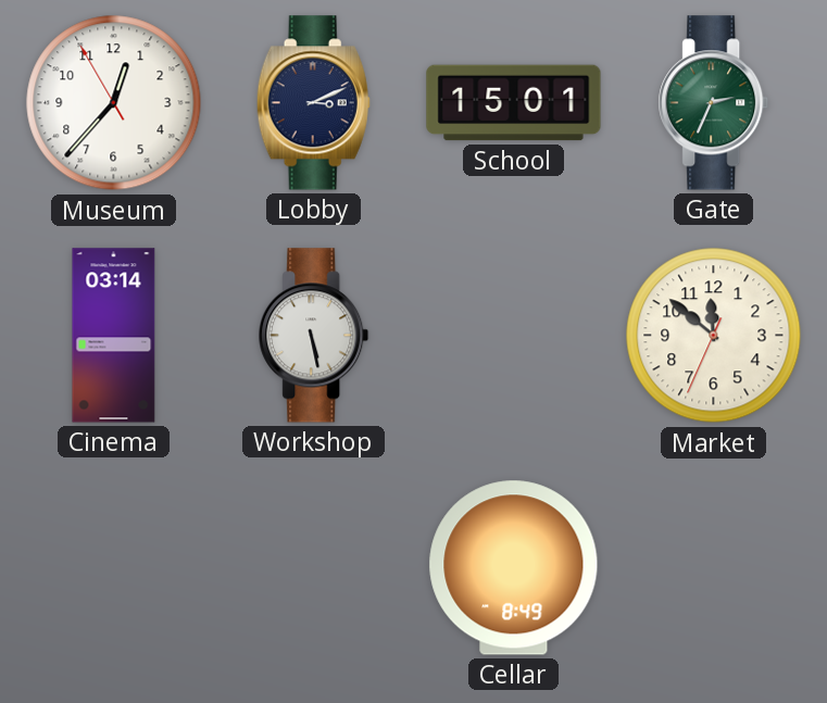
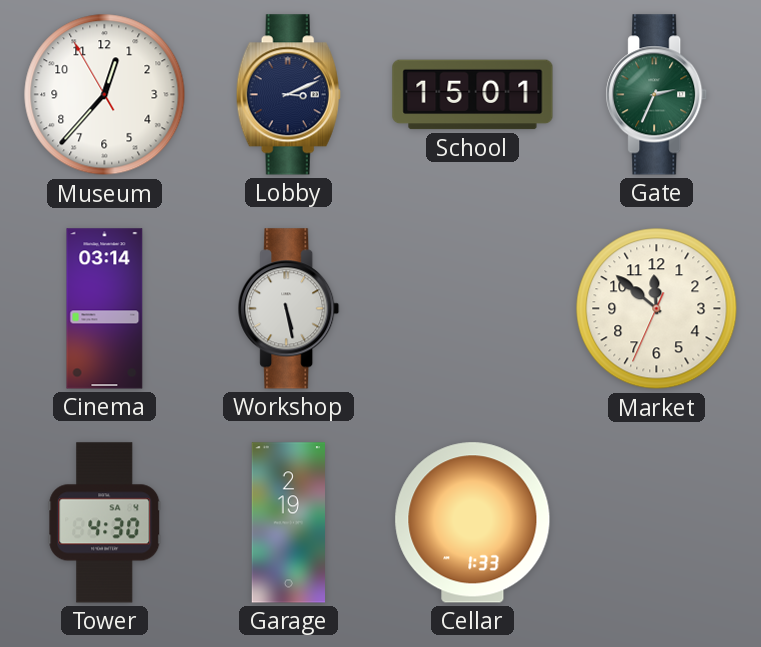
Tower: none -> 4:30
Garage: none -> 2:19
Cellar: 8:49 -> 1:33
